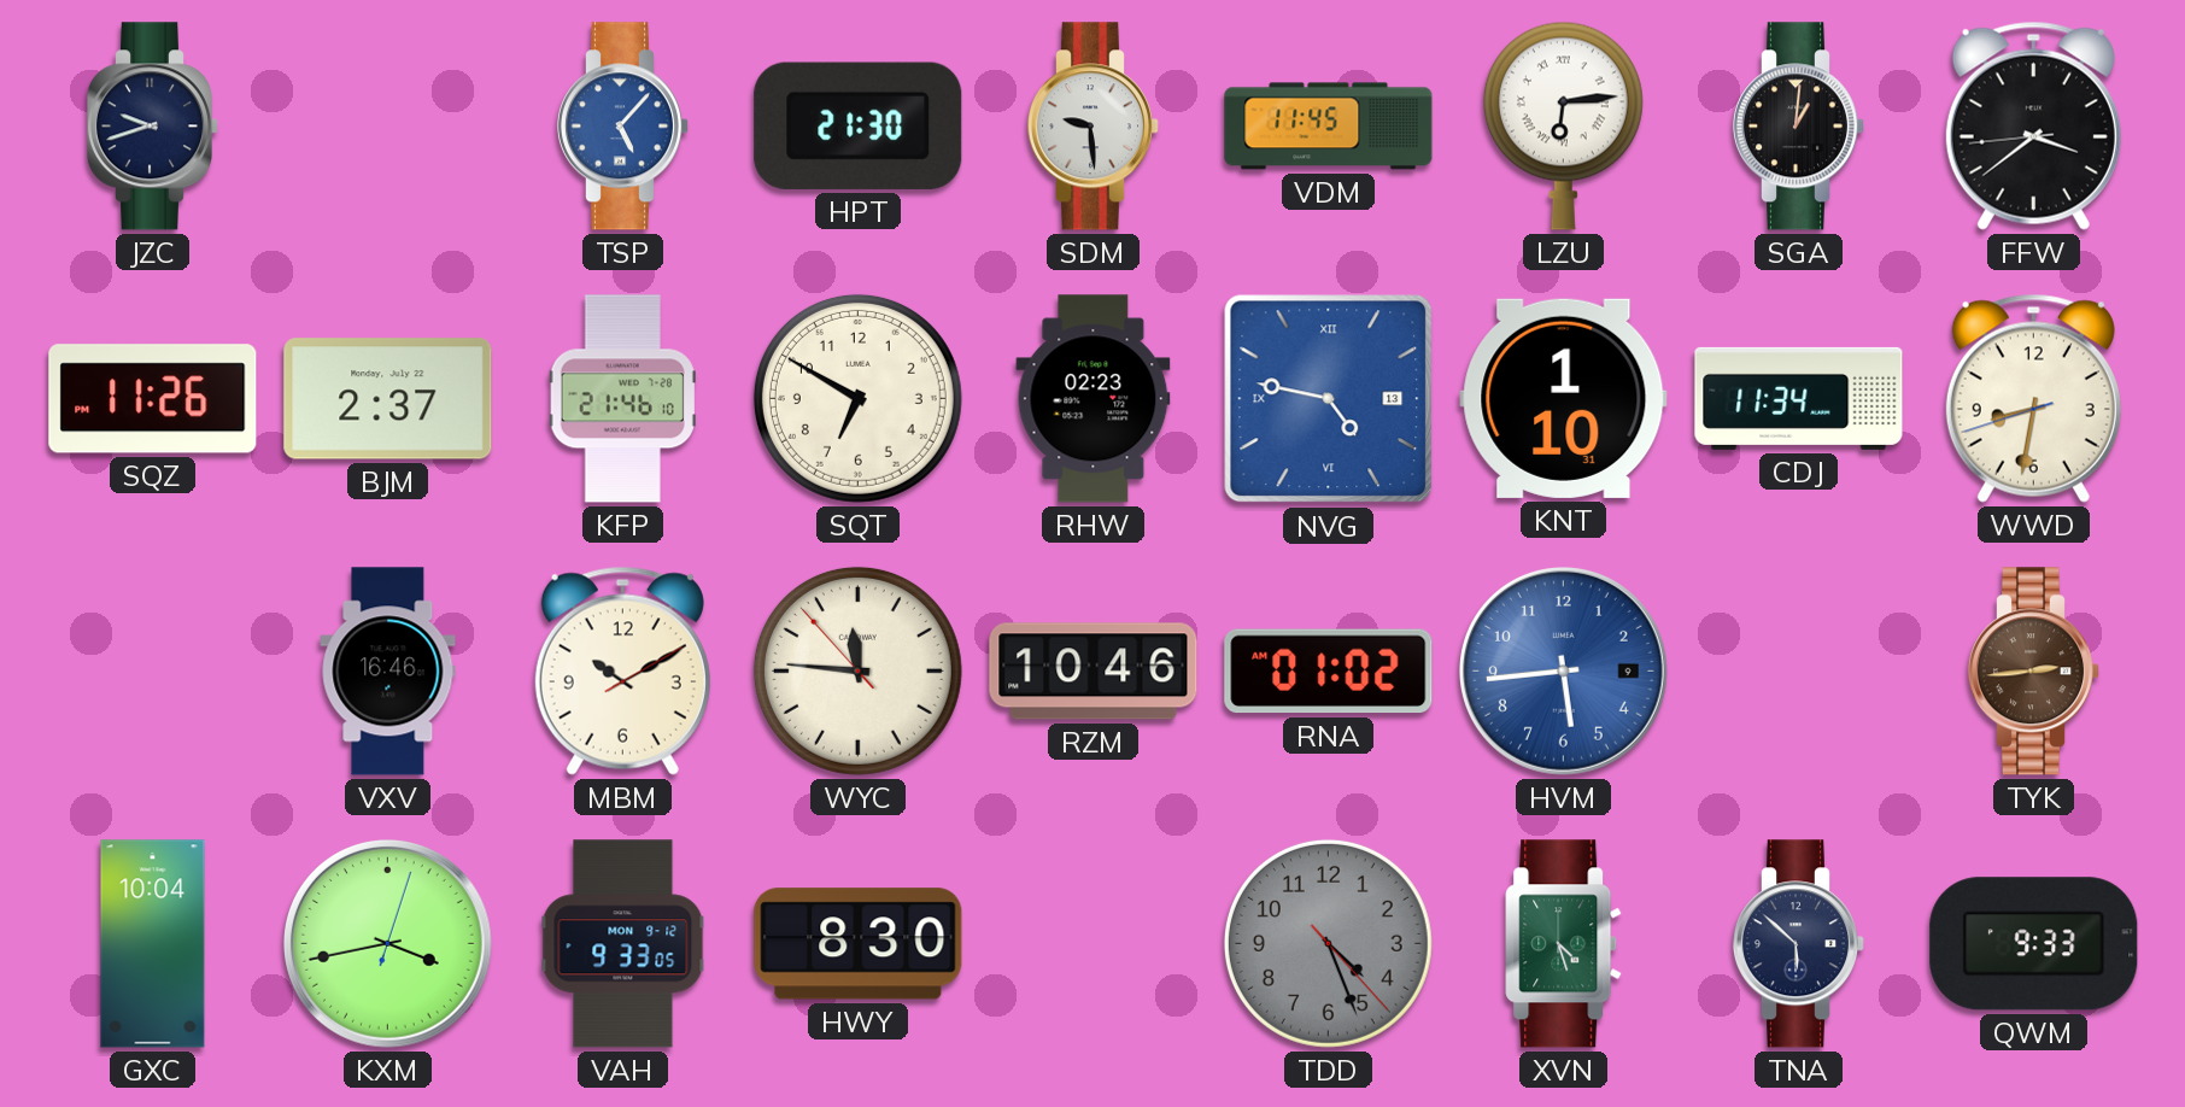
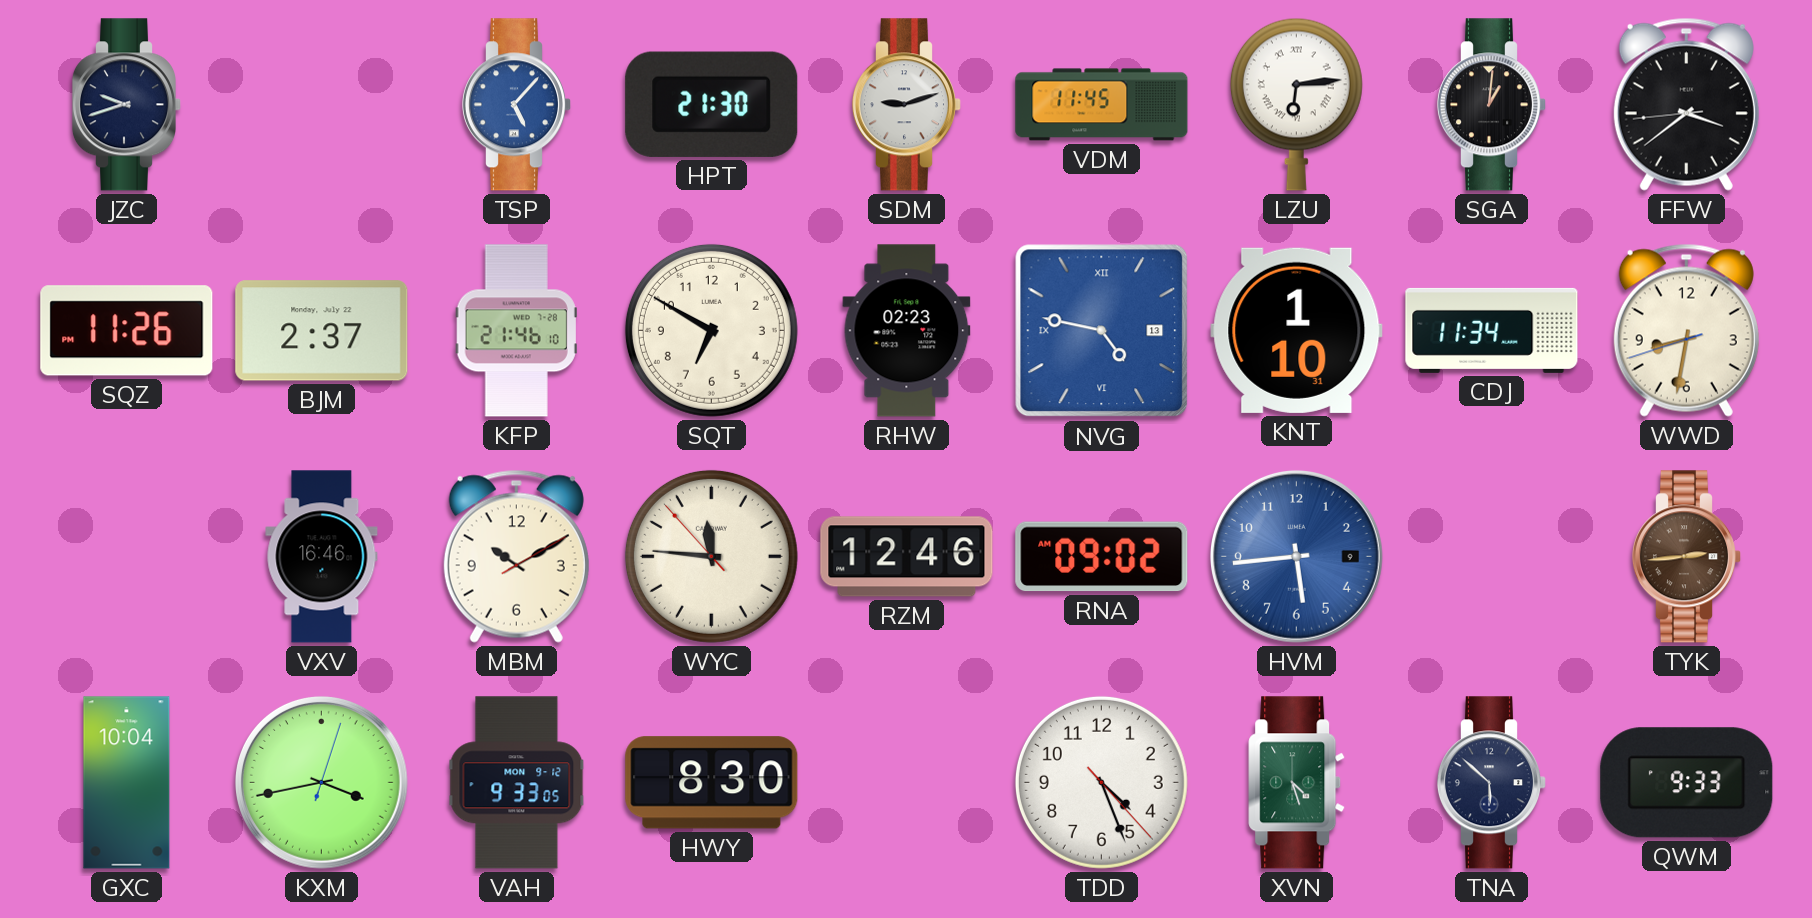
SDM: 9:29 -> 9:12
RZM: 10:46 -> 12:46
RNA: 01:02 -> 09:02
TDD dial: grey -> white
